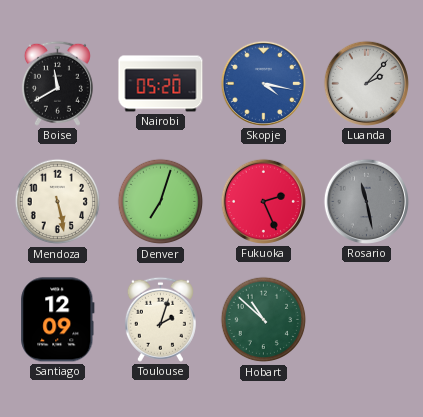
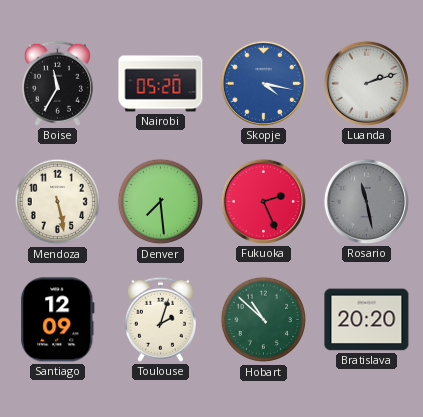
Boise: 11:40 -> 11:35
Luanda: 2:07 -> 2:12
Denver: 7:03 -> 7:29
Bratislava: none -> 20:20
